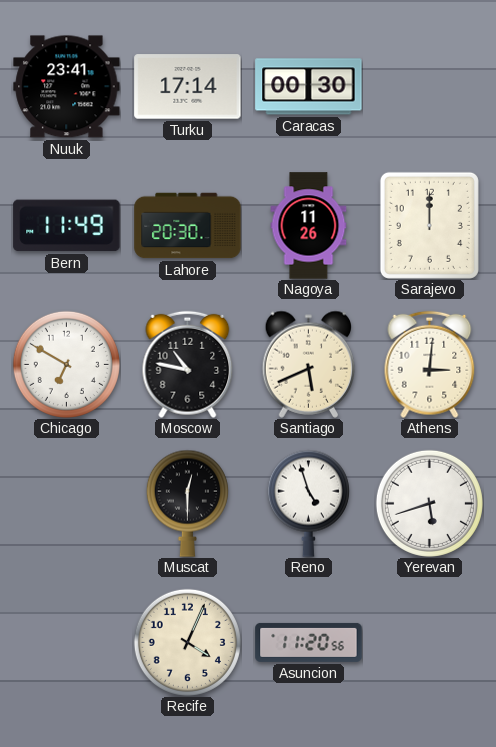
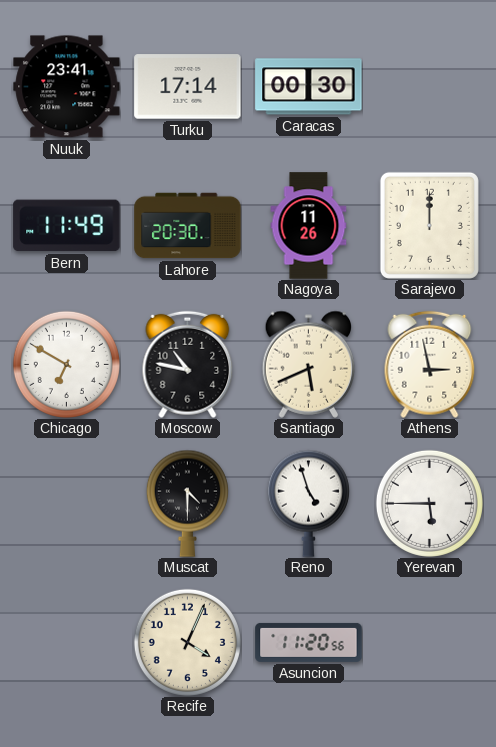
Athens: 3:01 -> 2:58
Muscat: 12:30 -> 4:30
Yerevan: 5:42 -> 5:45
